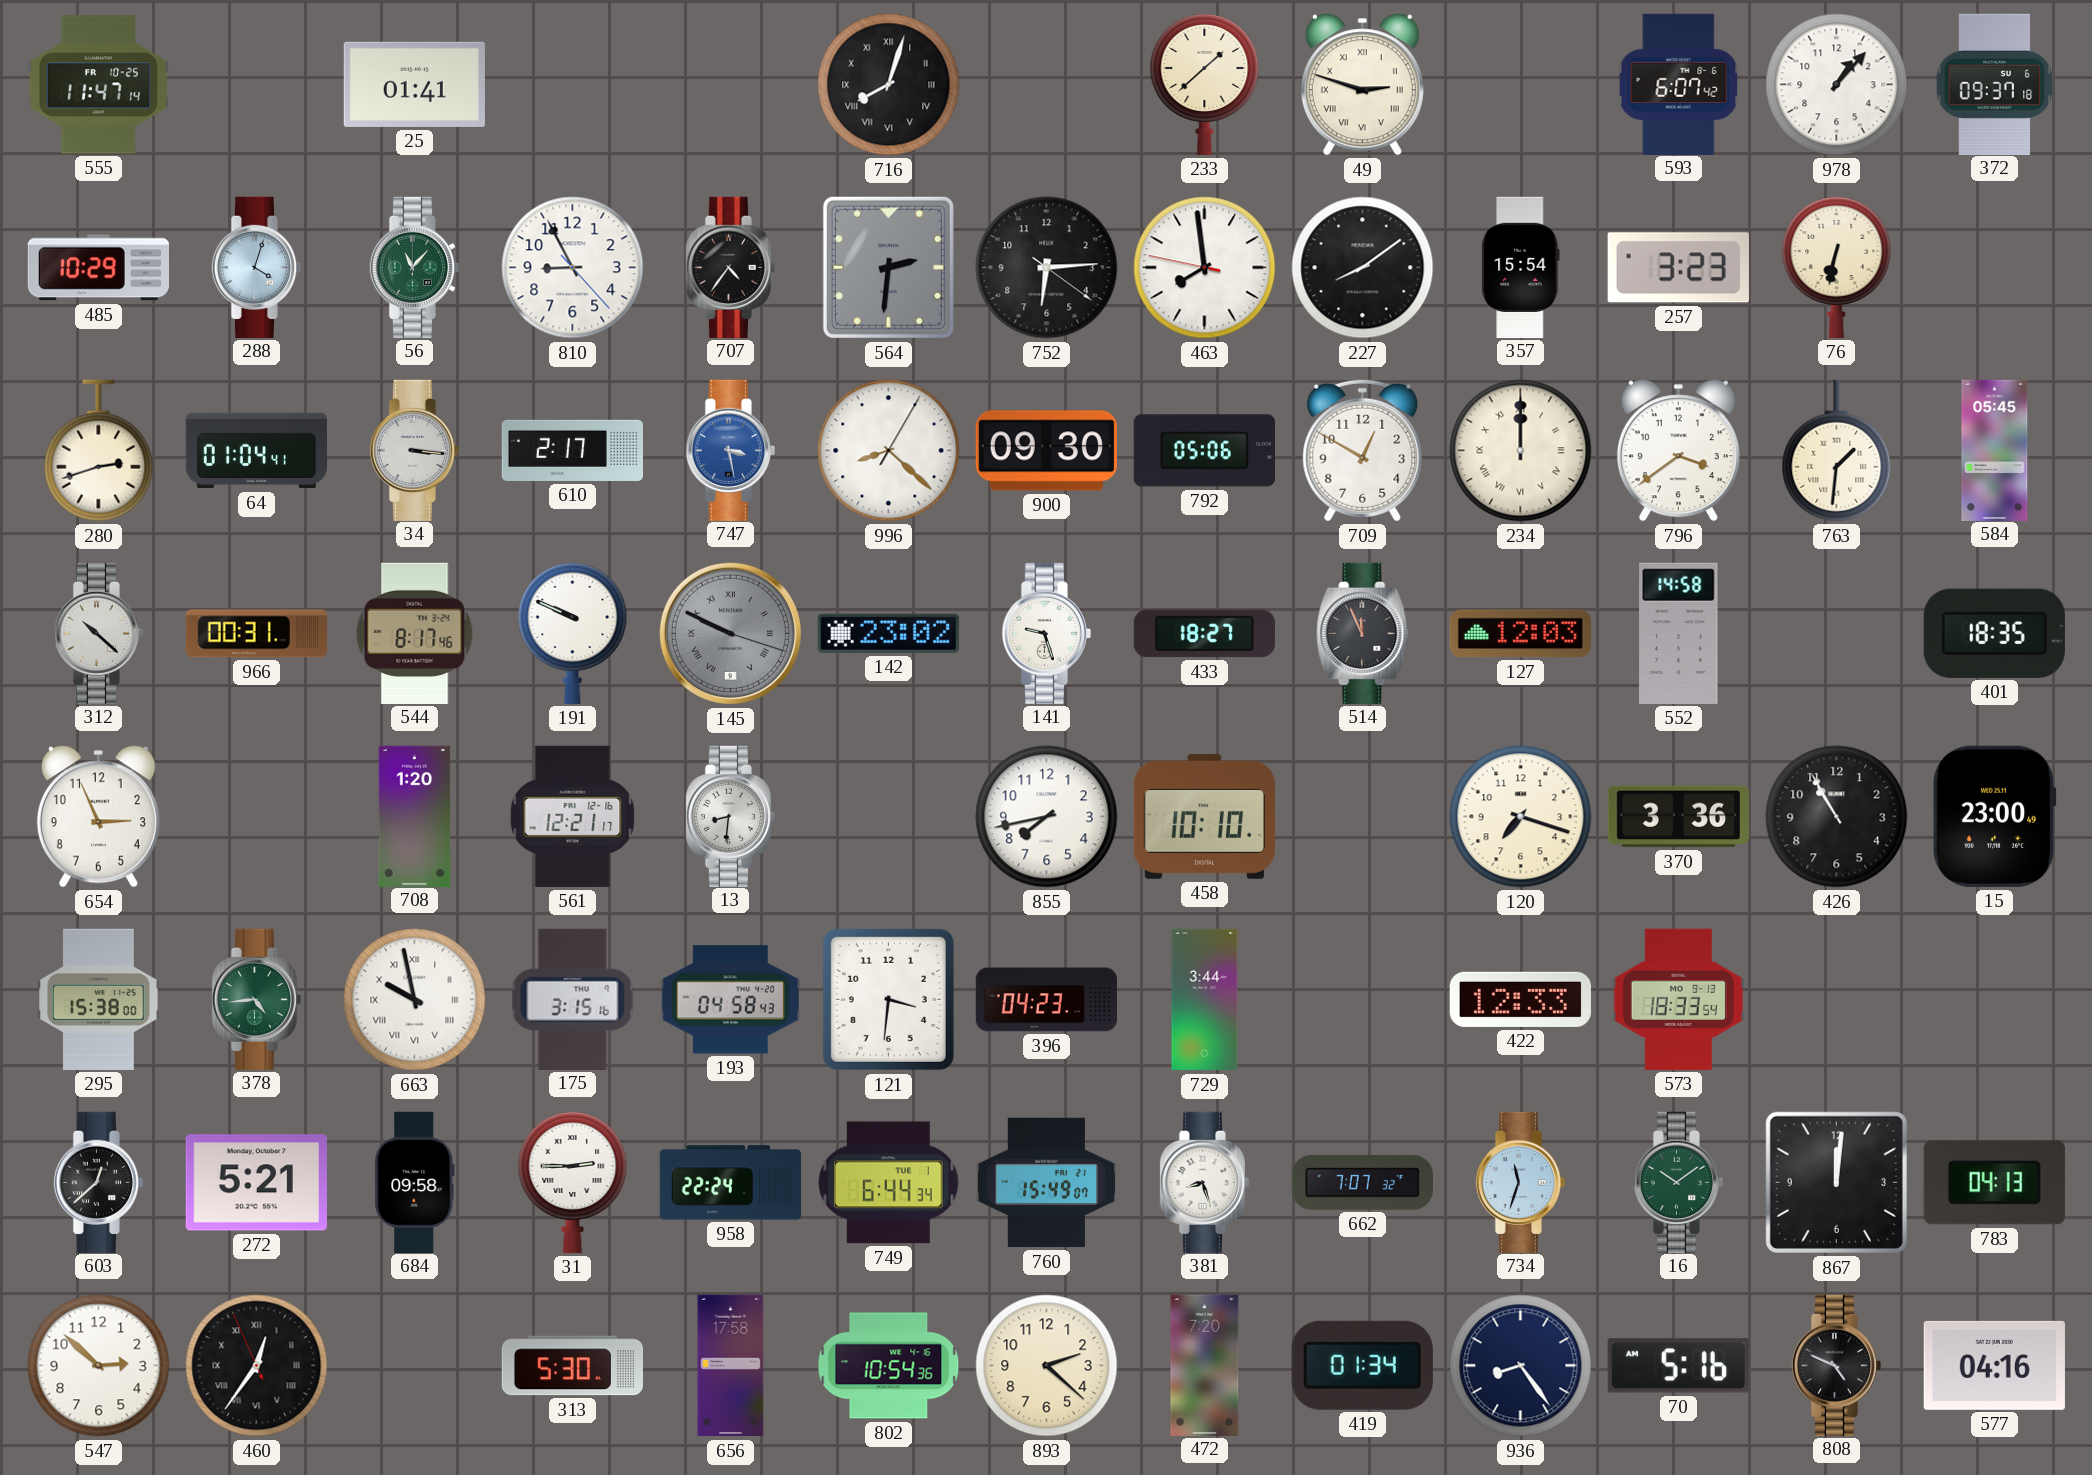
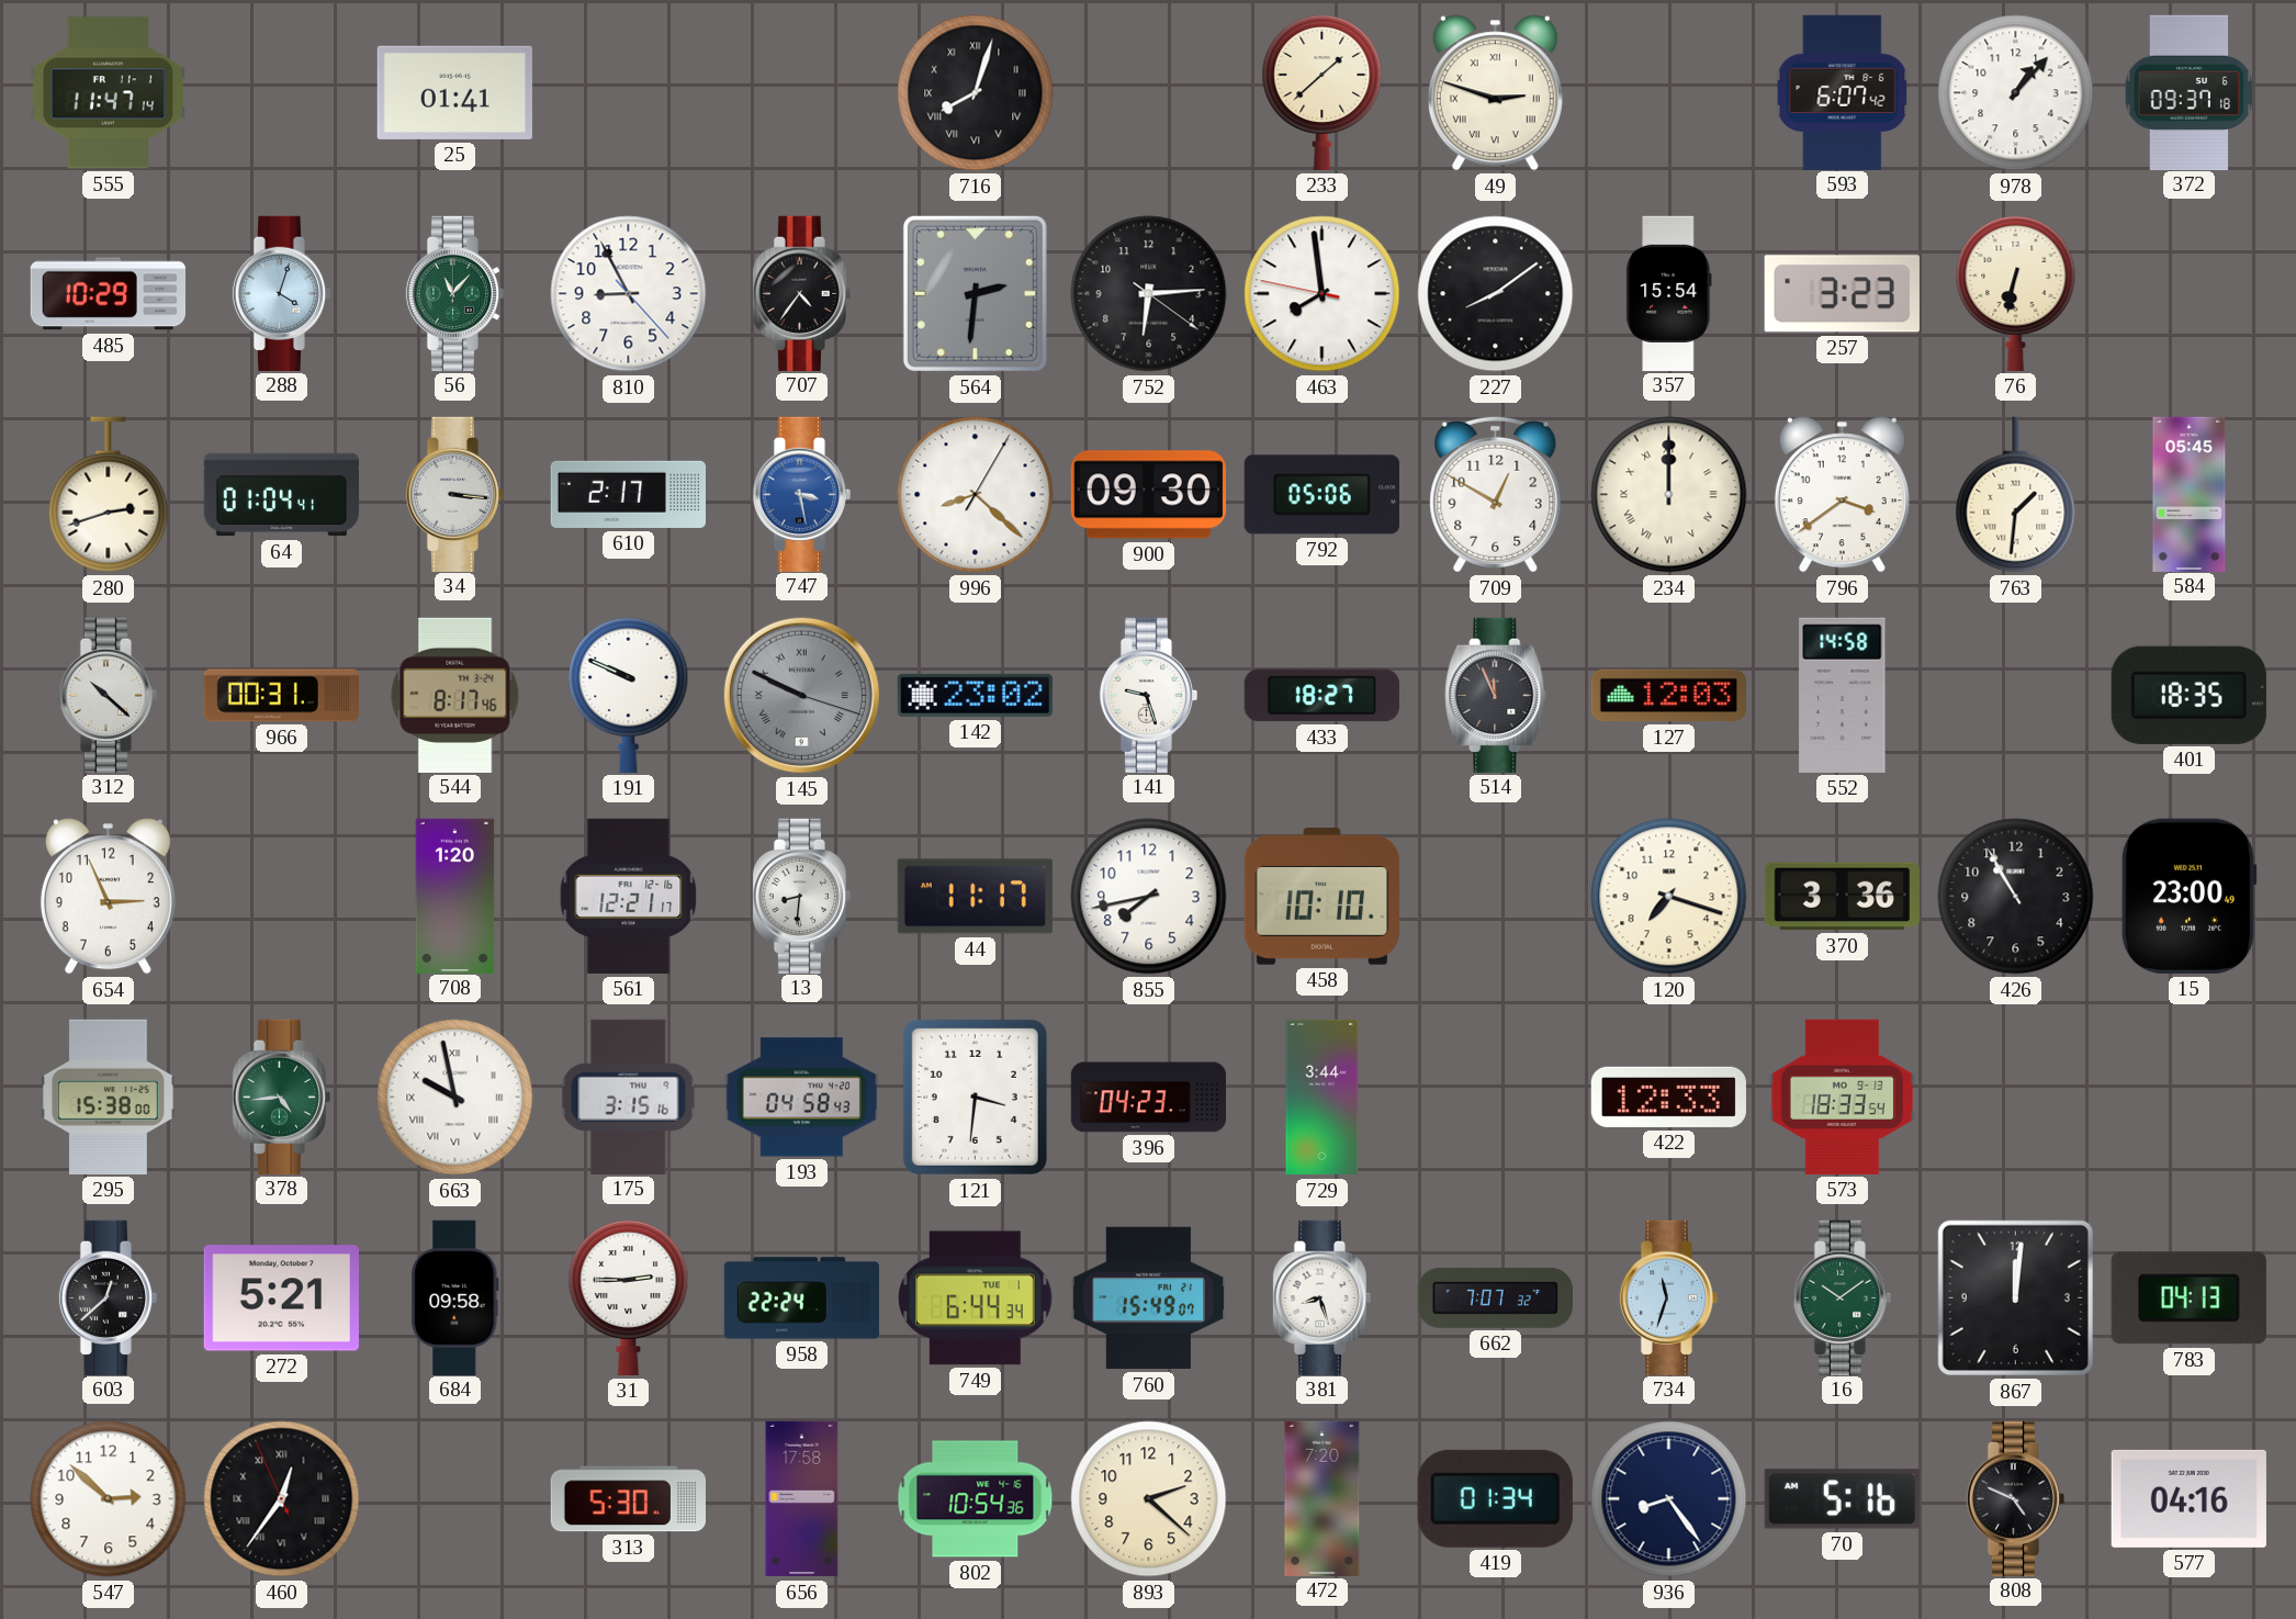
555 date: FR 10-25 -> FR 11-1
44: none -> 11:17
